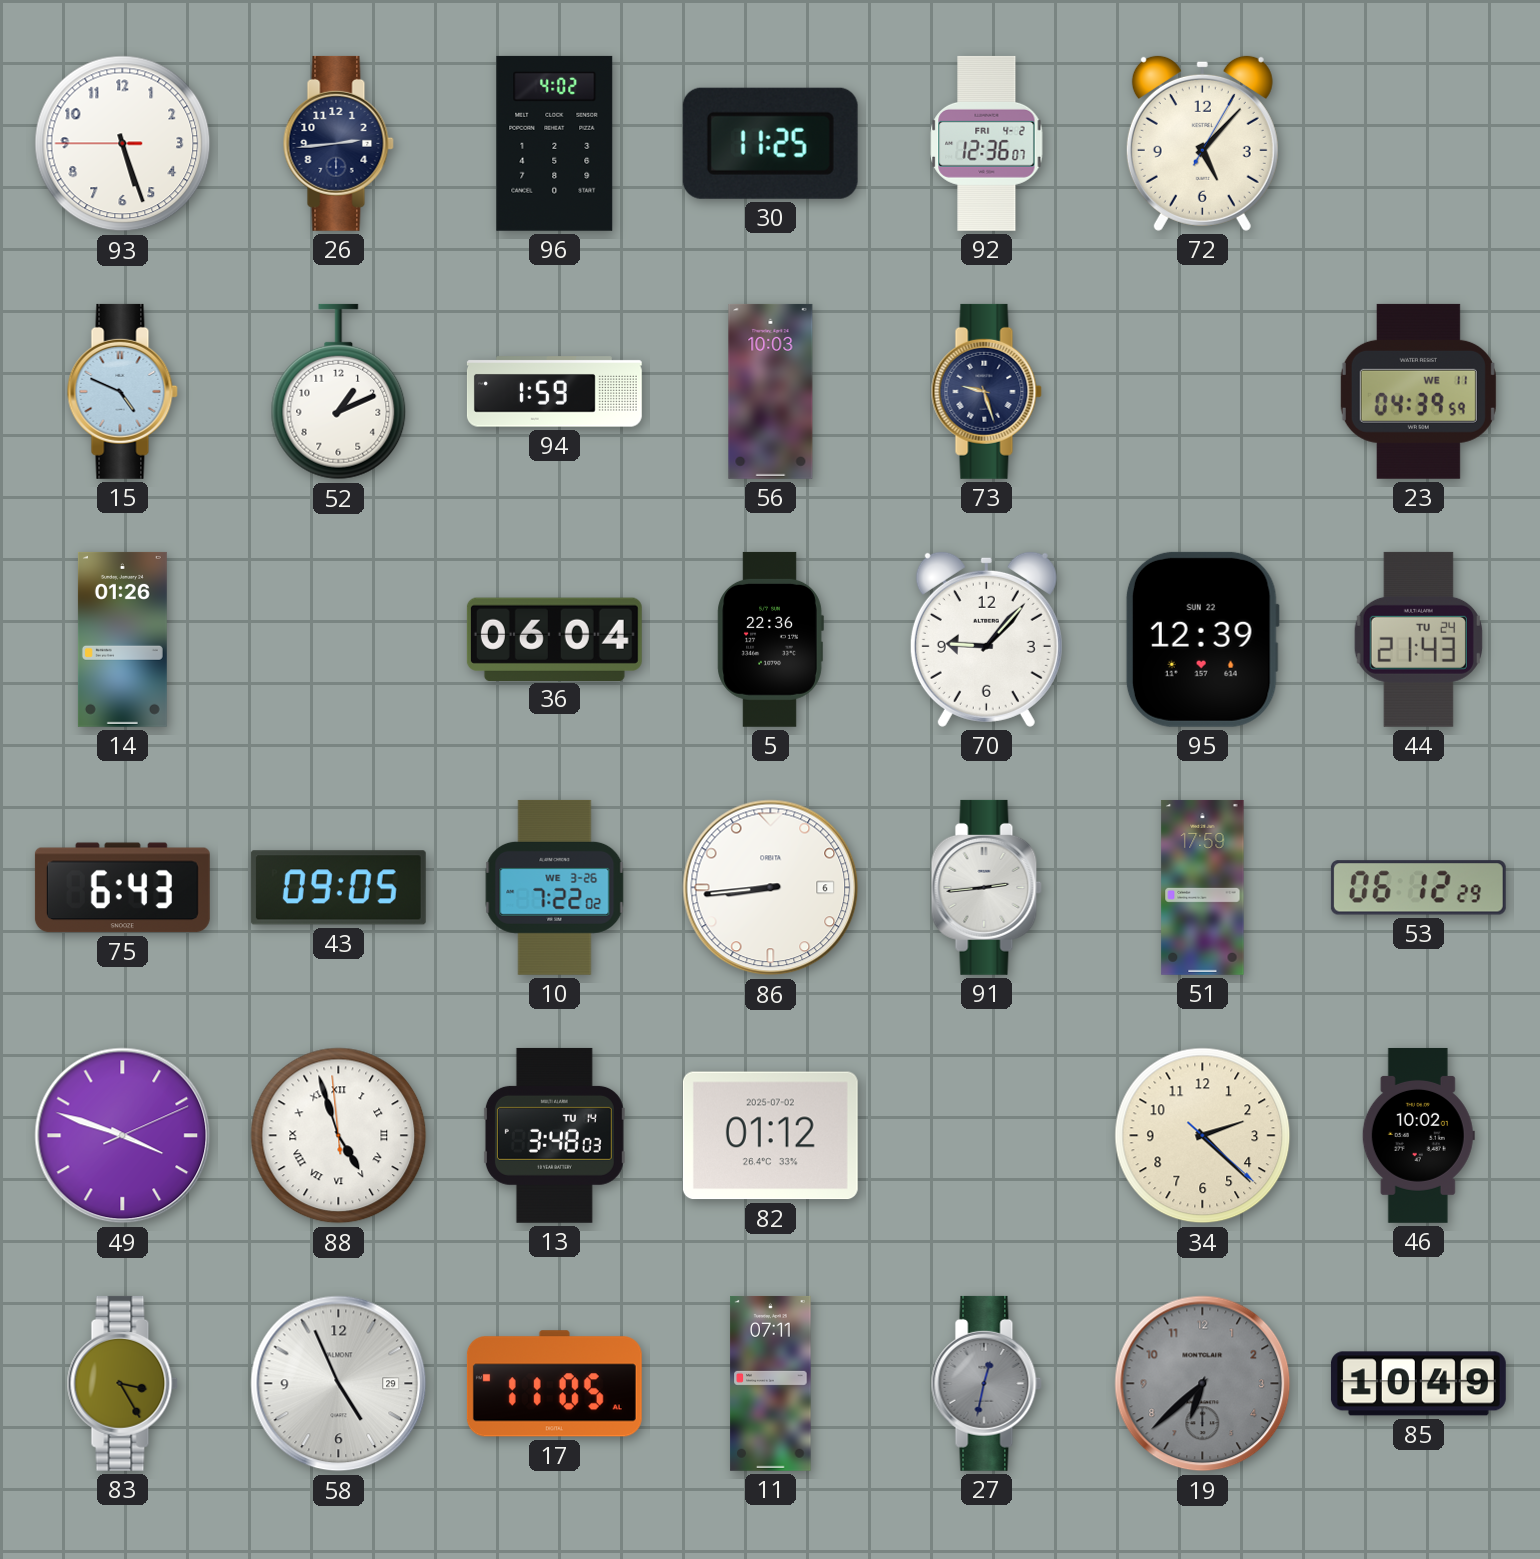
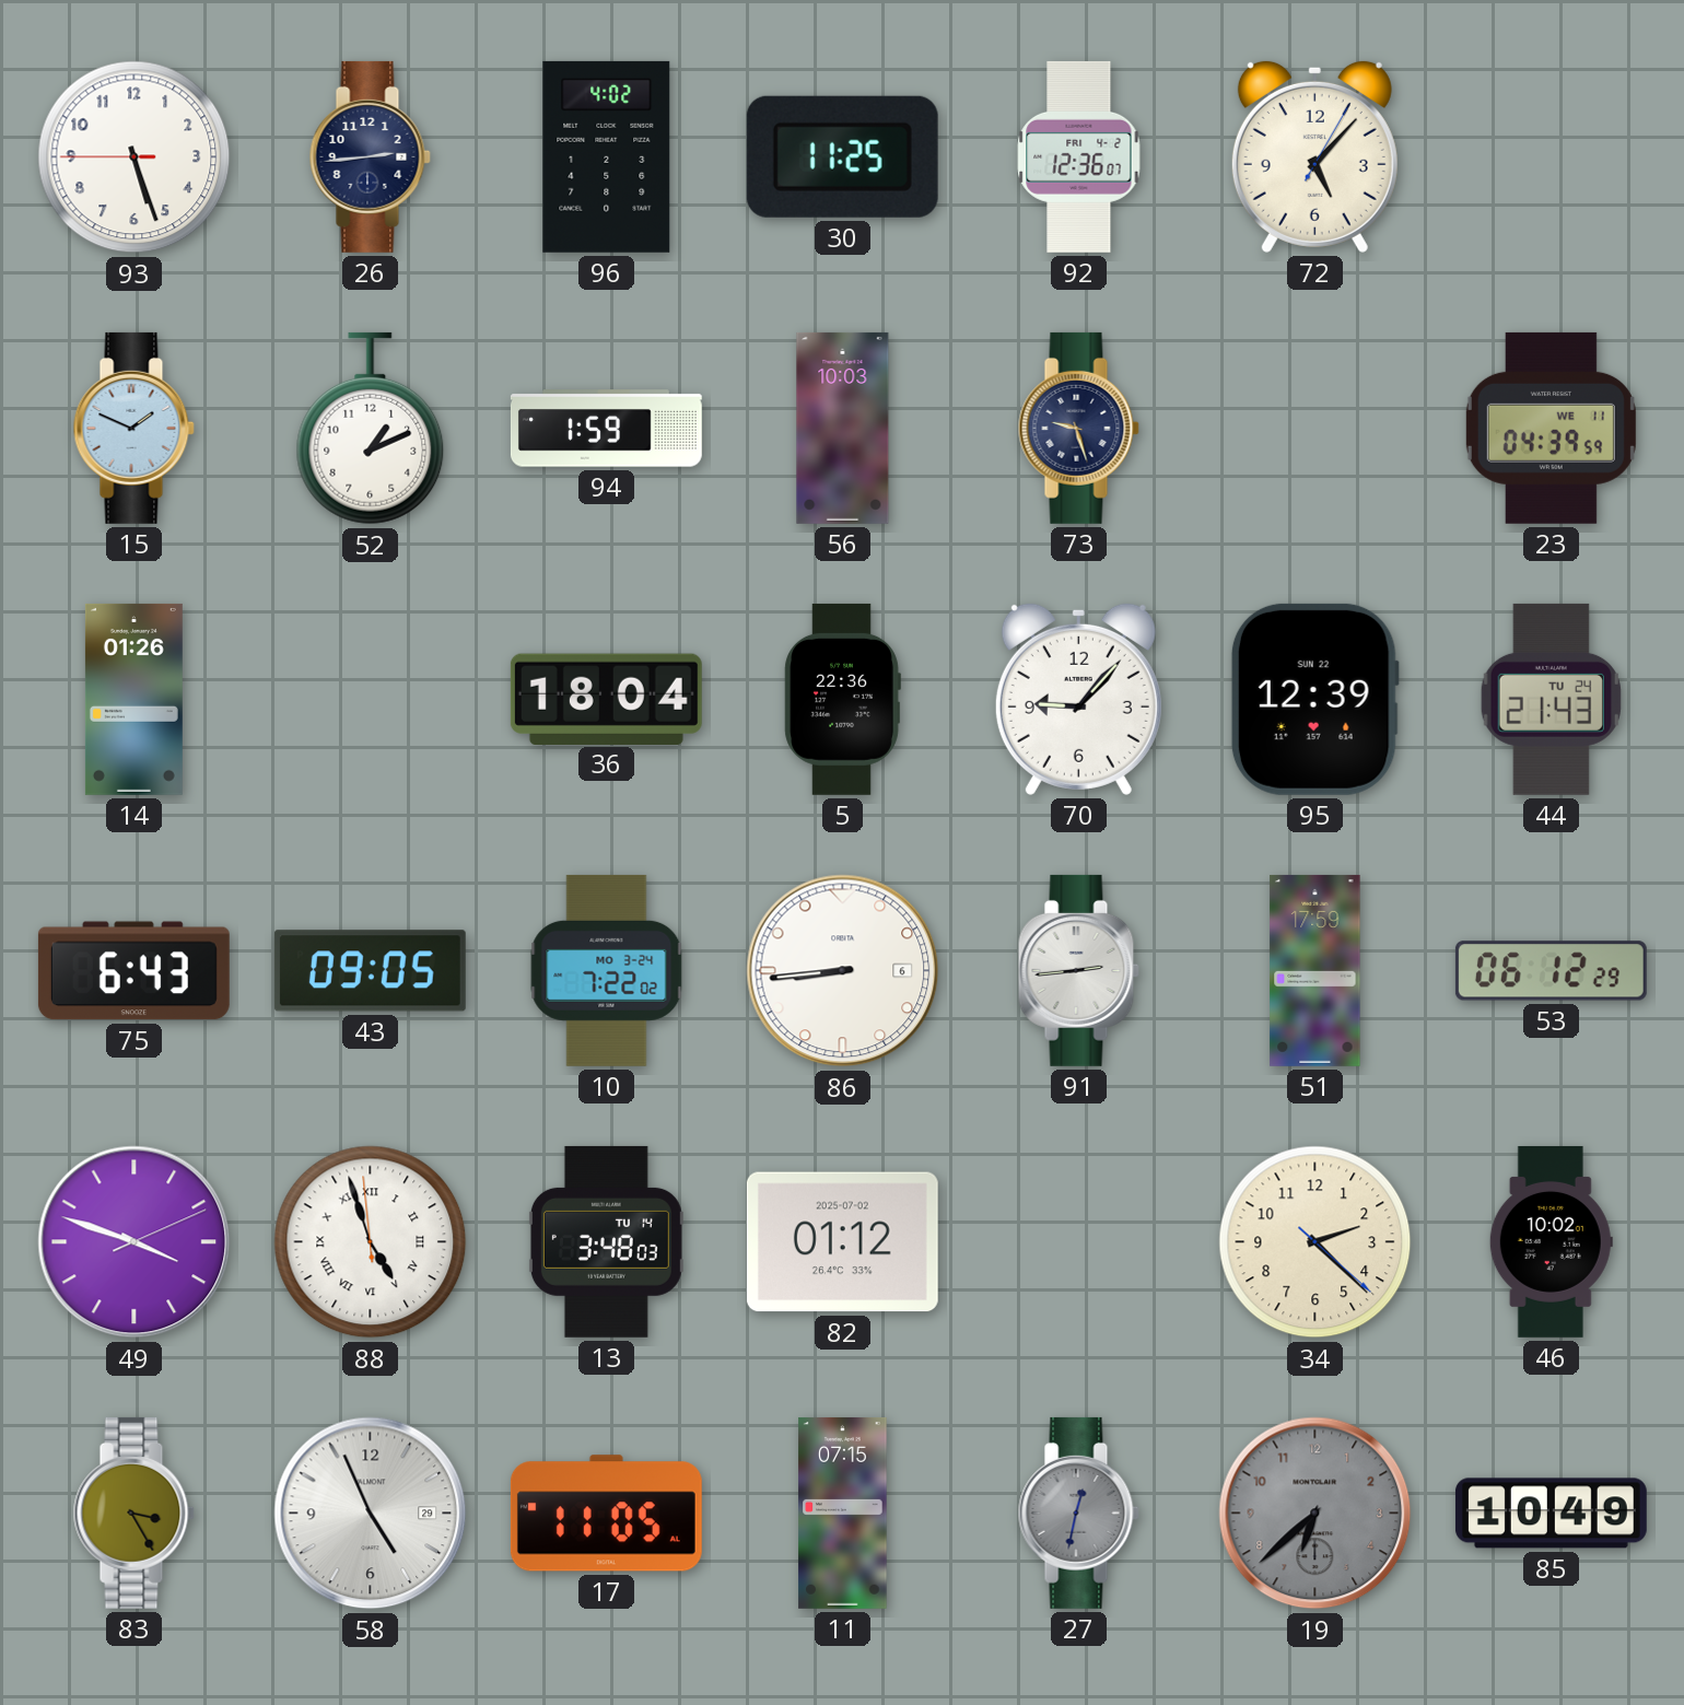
15: 4:49 -> 1:49
36: 06:04 -> 18:04
10 date: WE 3-26 -> MO 3-24
11: 07:11 -> 07:15
